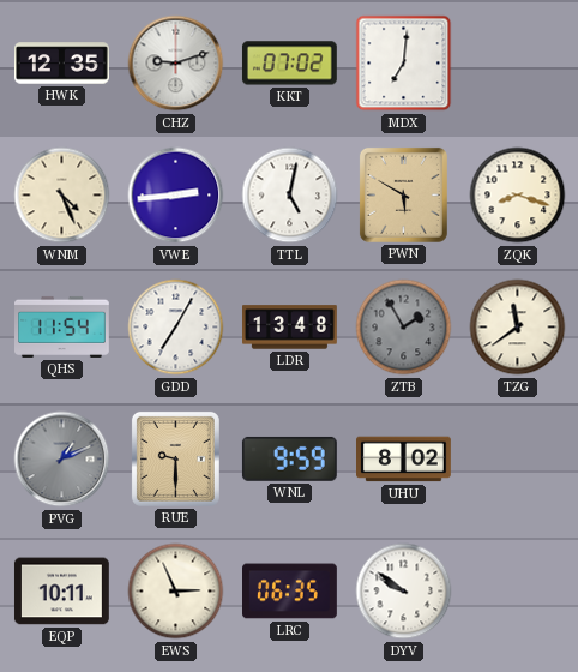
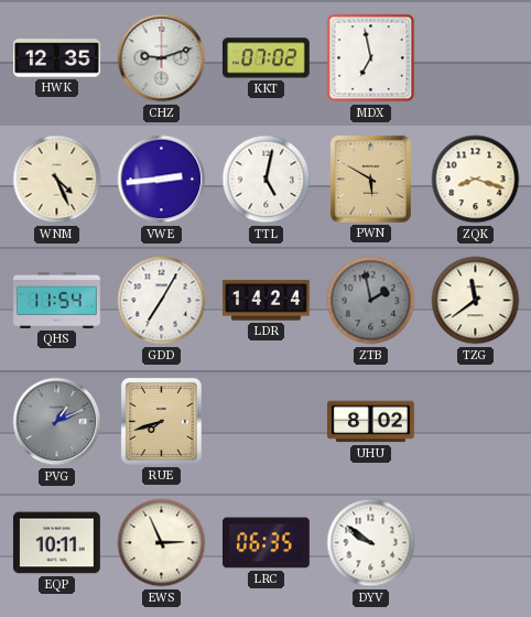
MDX: 7:01 -> 6:58
LDR: 13:48 -> 14:24
ZTB: 1:55 -> 1:58
RUE: 9:30 -> 7:42
WNL: 9:59 -> none
